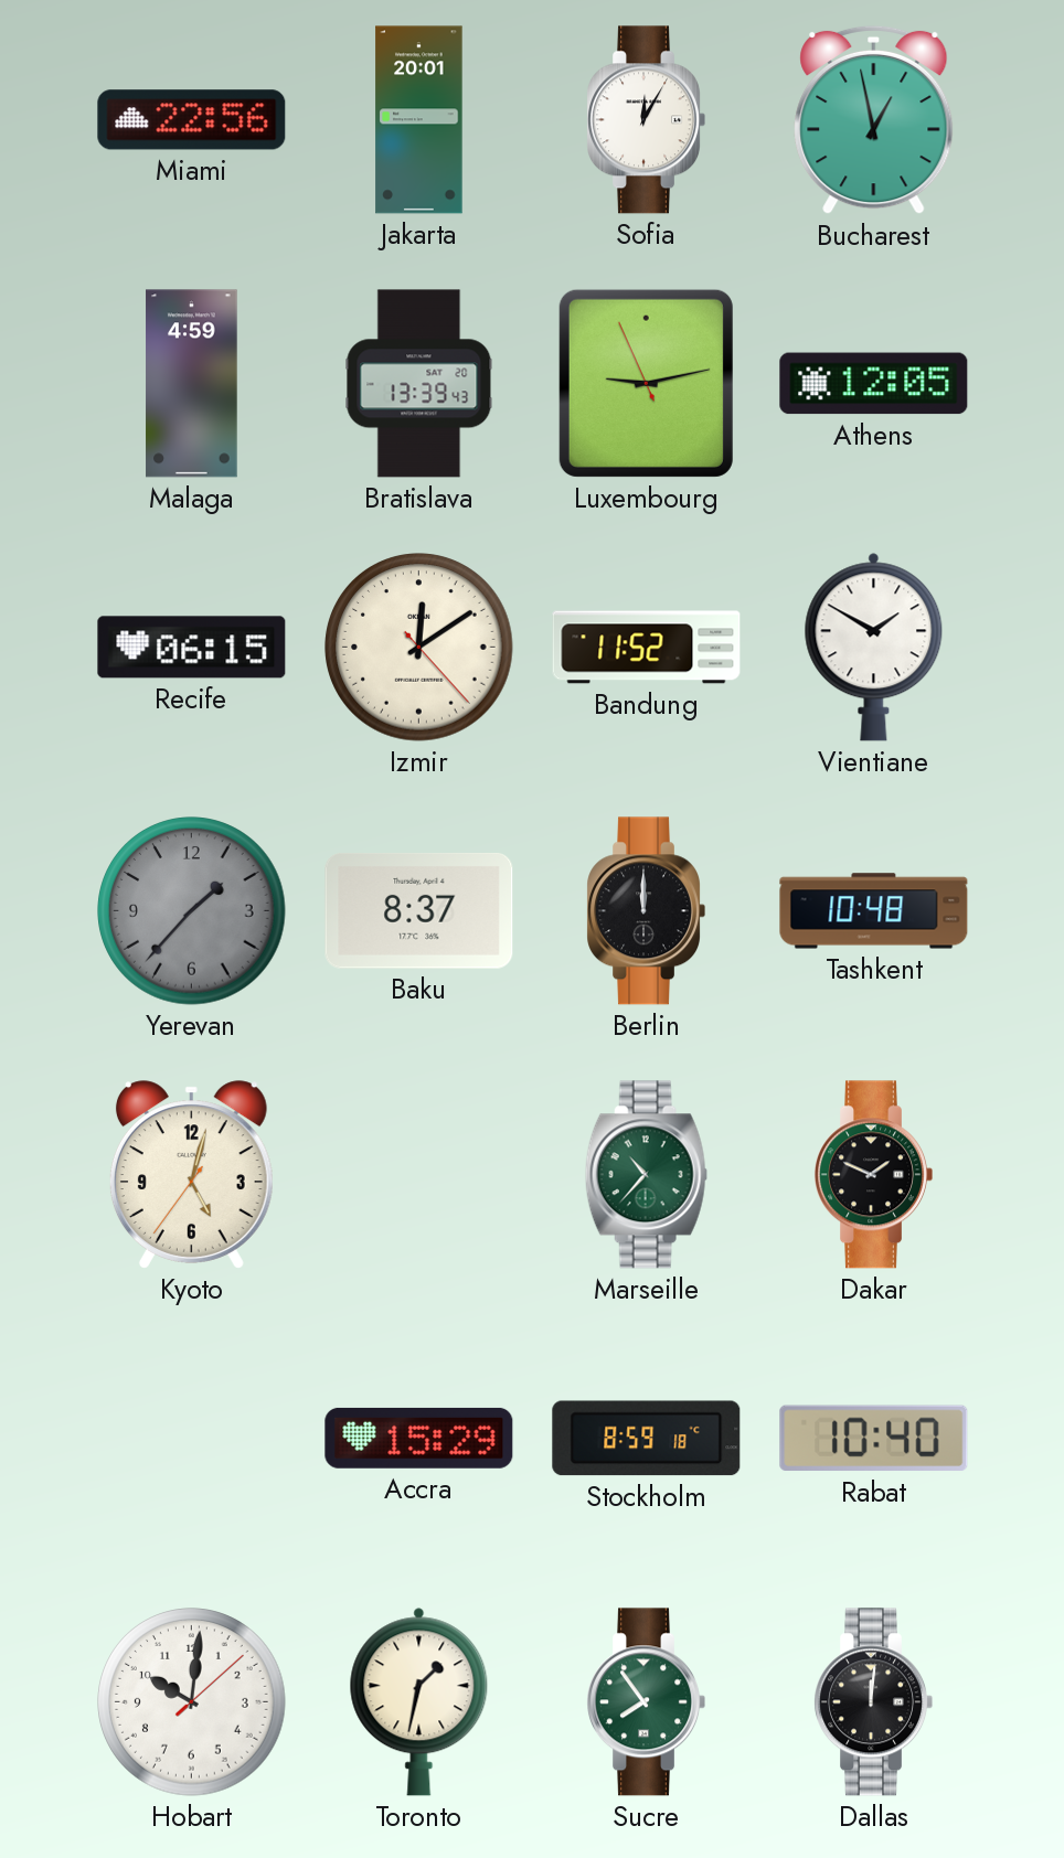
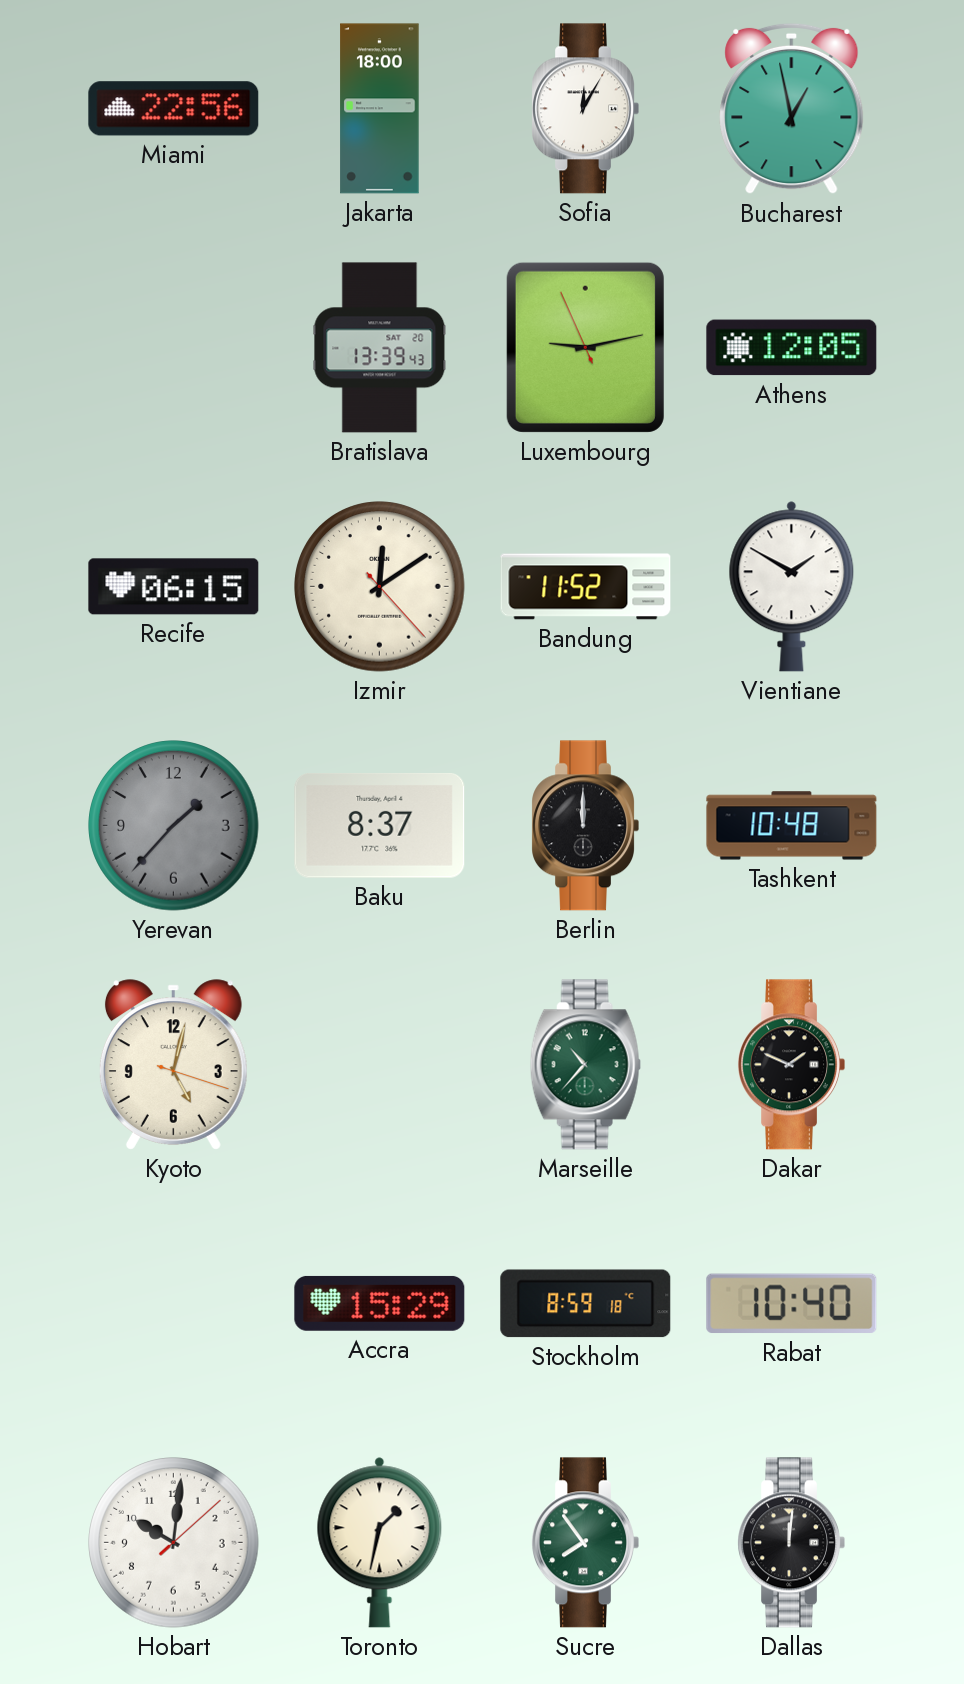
Jakarta: 20:01 -> 18:00
Malaga: 4:59 -> none
Kyoto: 5:02:36 -> 5:02:18
